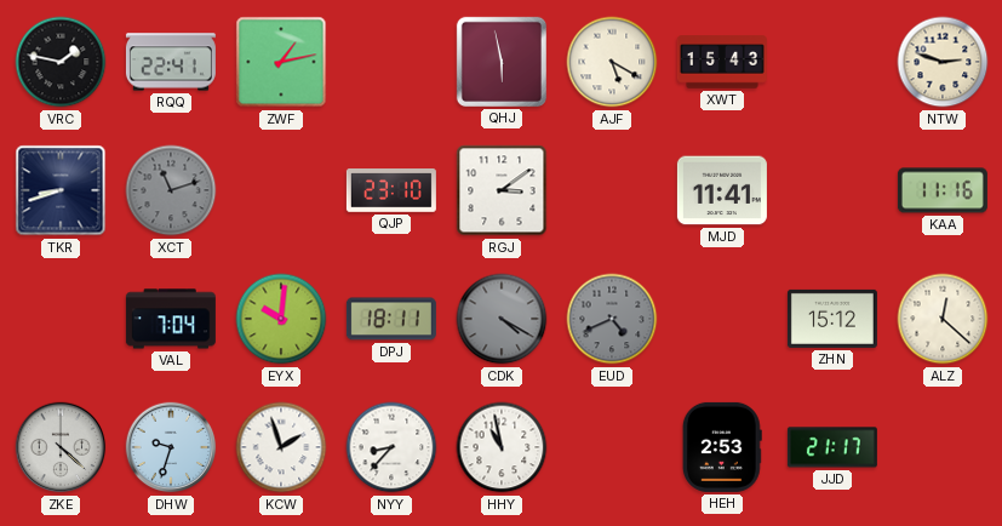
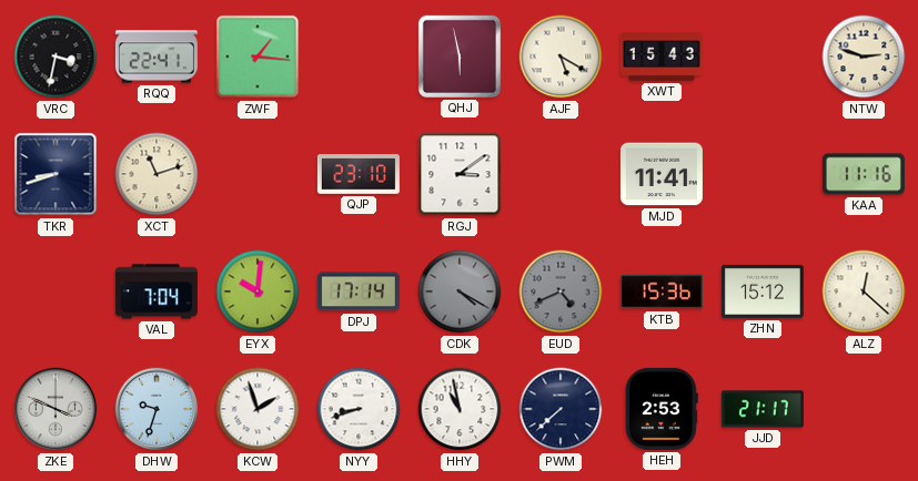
VRC: 1:47 -> 3:32
ZWF: 1:13 -> 1:16
XCT dial: grey -> cream
DPJ: 18:11 -> 17:14
KTB: none -> 15:36
ZKE: 4:22 -> 3:49
NYY: 8:37 -> 8:42
PWM: none -> 7:38
